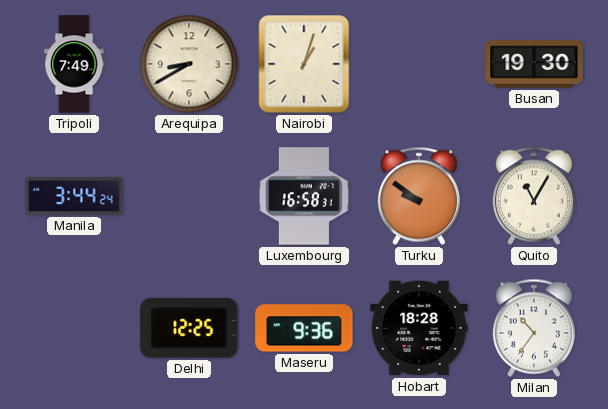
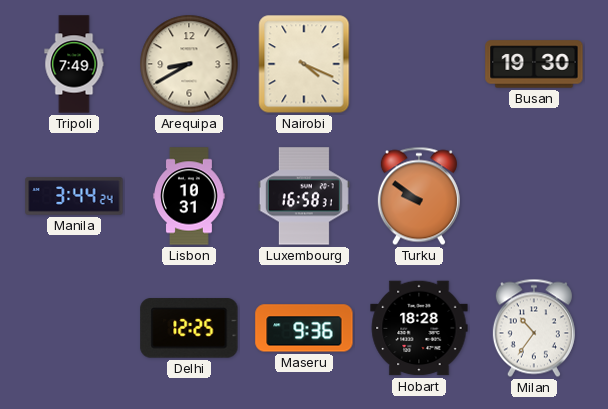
Nairobi: 1:03 -> 4:19
Lisbon: none -> 10:31
Quito: 11:05 -> none
